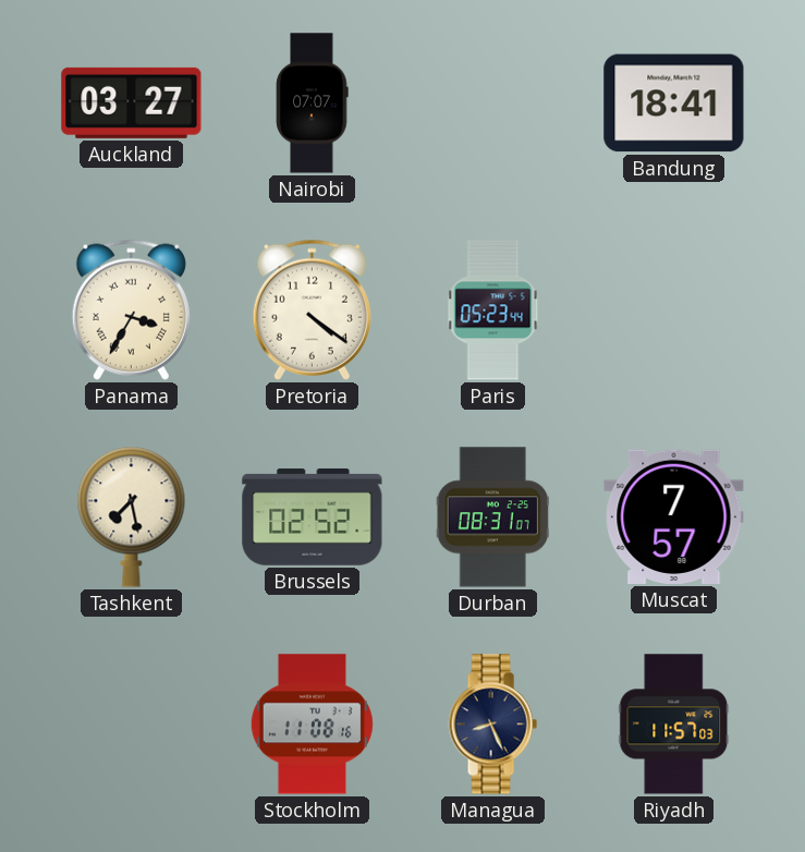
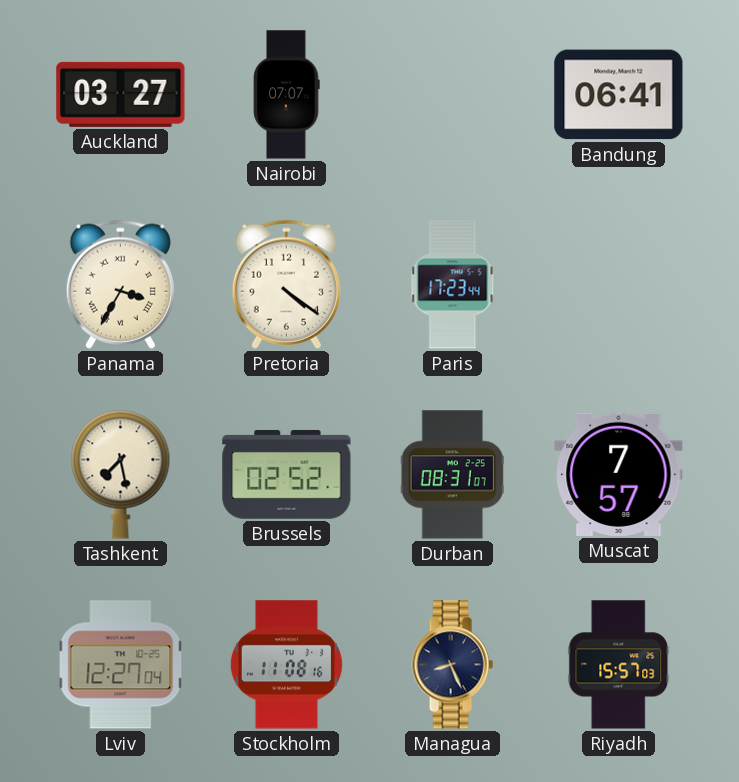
Bandung: 18:41 -> 06:41
Paris: 05:23 -> 17:23
Lviv: none -> 12:27
Riyadh: 11:57 -> 15:57
